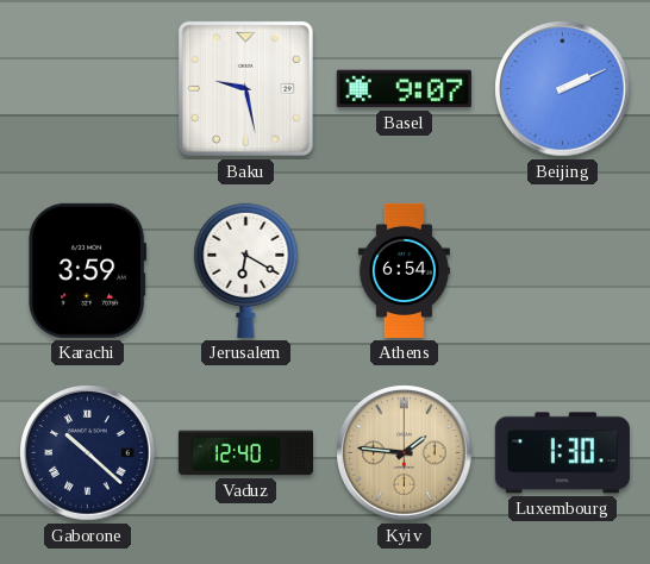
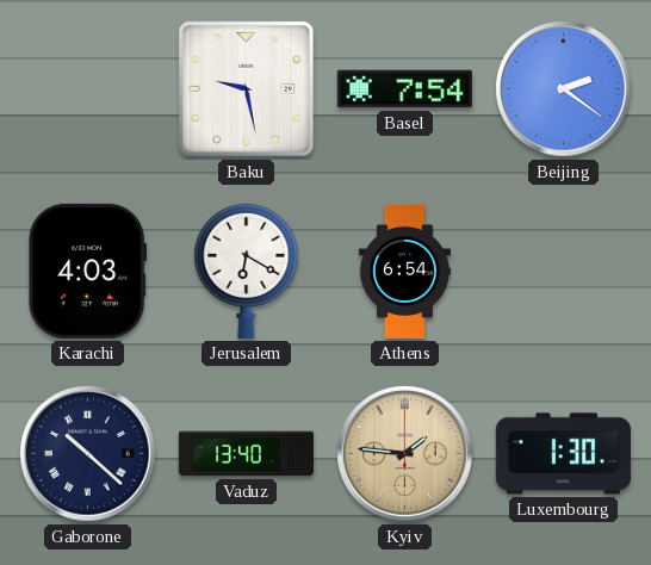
Basel: 9:07 -> 7:54
Beijing: 2:11 -> 2:21
Karachi: 3:59 -> 4:03
Vaduz: 12:40 -> 13:40
